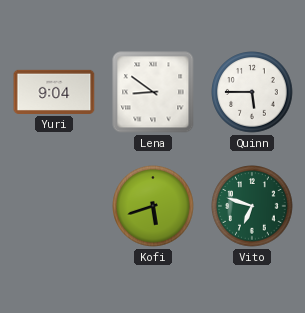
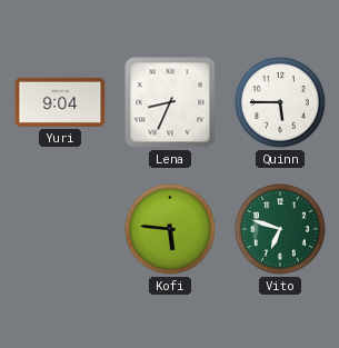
Lena: 8:51 -> 8:34
Kofi: 5:42 -> 5:46
